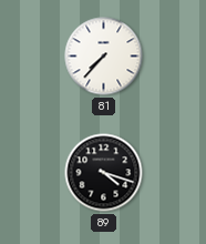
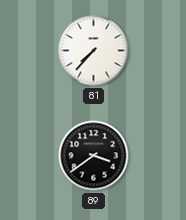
89: 4:18 -> 3:39
